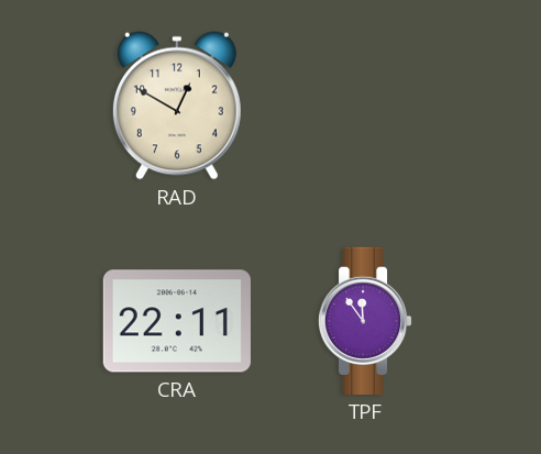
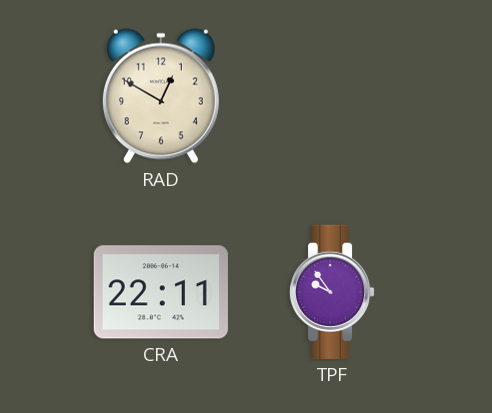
TPF: 11:54 -> 9:54
